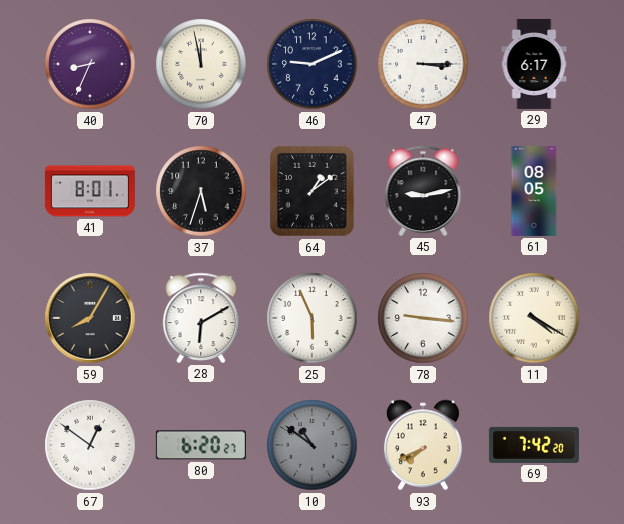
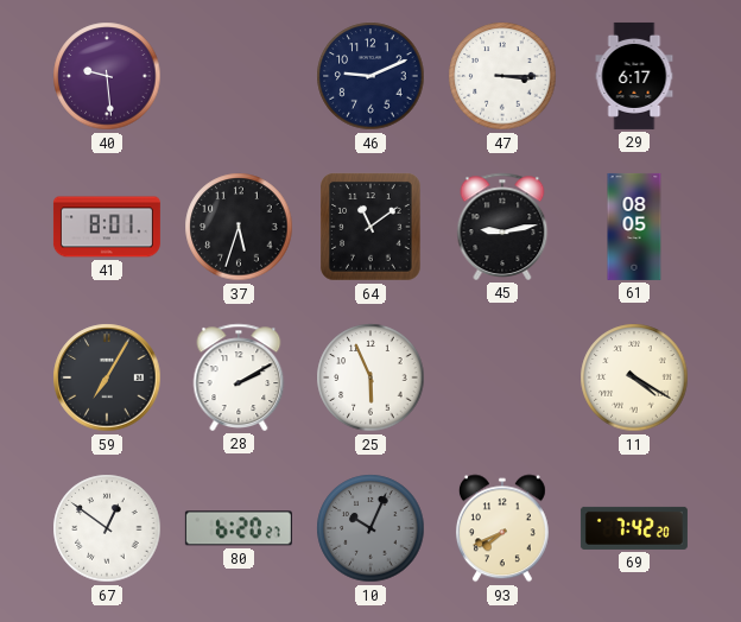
40: 8:34 -> 9:29
70: 11:58 -> none
64: 1:09 -> 11:09
59: 8:05 -> 7:05
28: 6:10 -> 2:10
78: 9:16 -> none
10: 10:51 -> 10:04
